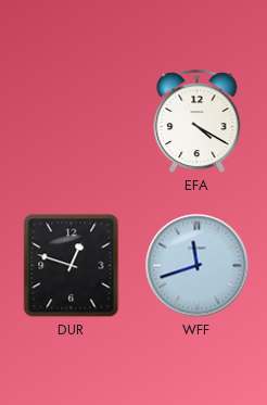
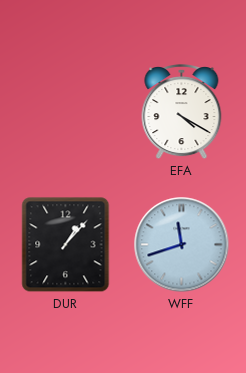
DUR: 12:48 -> 1:07
